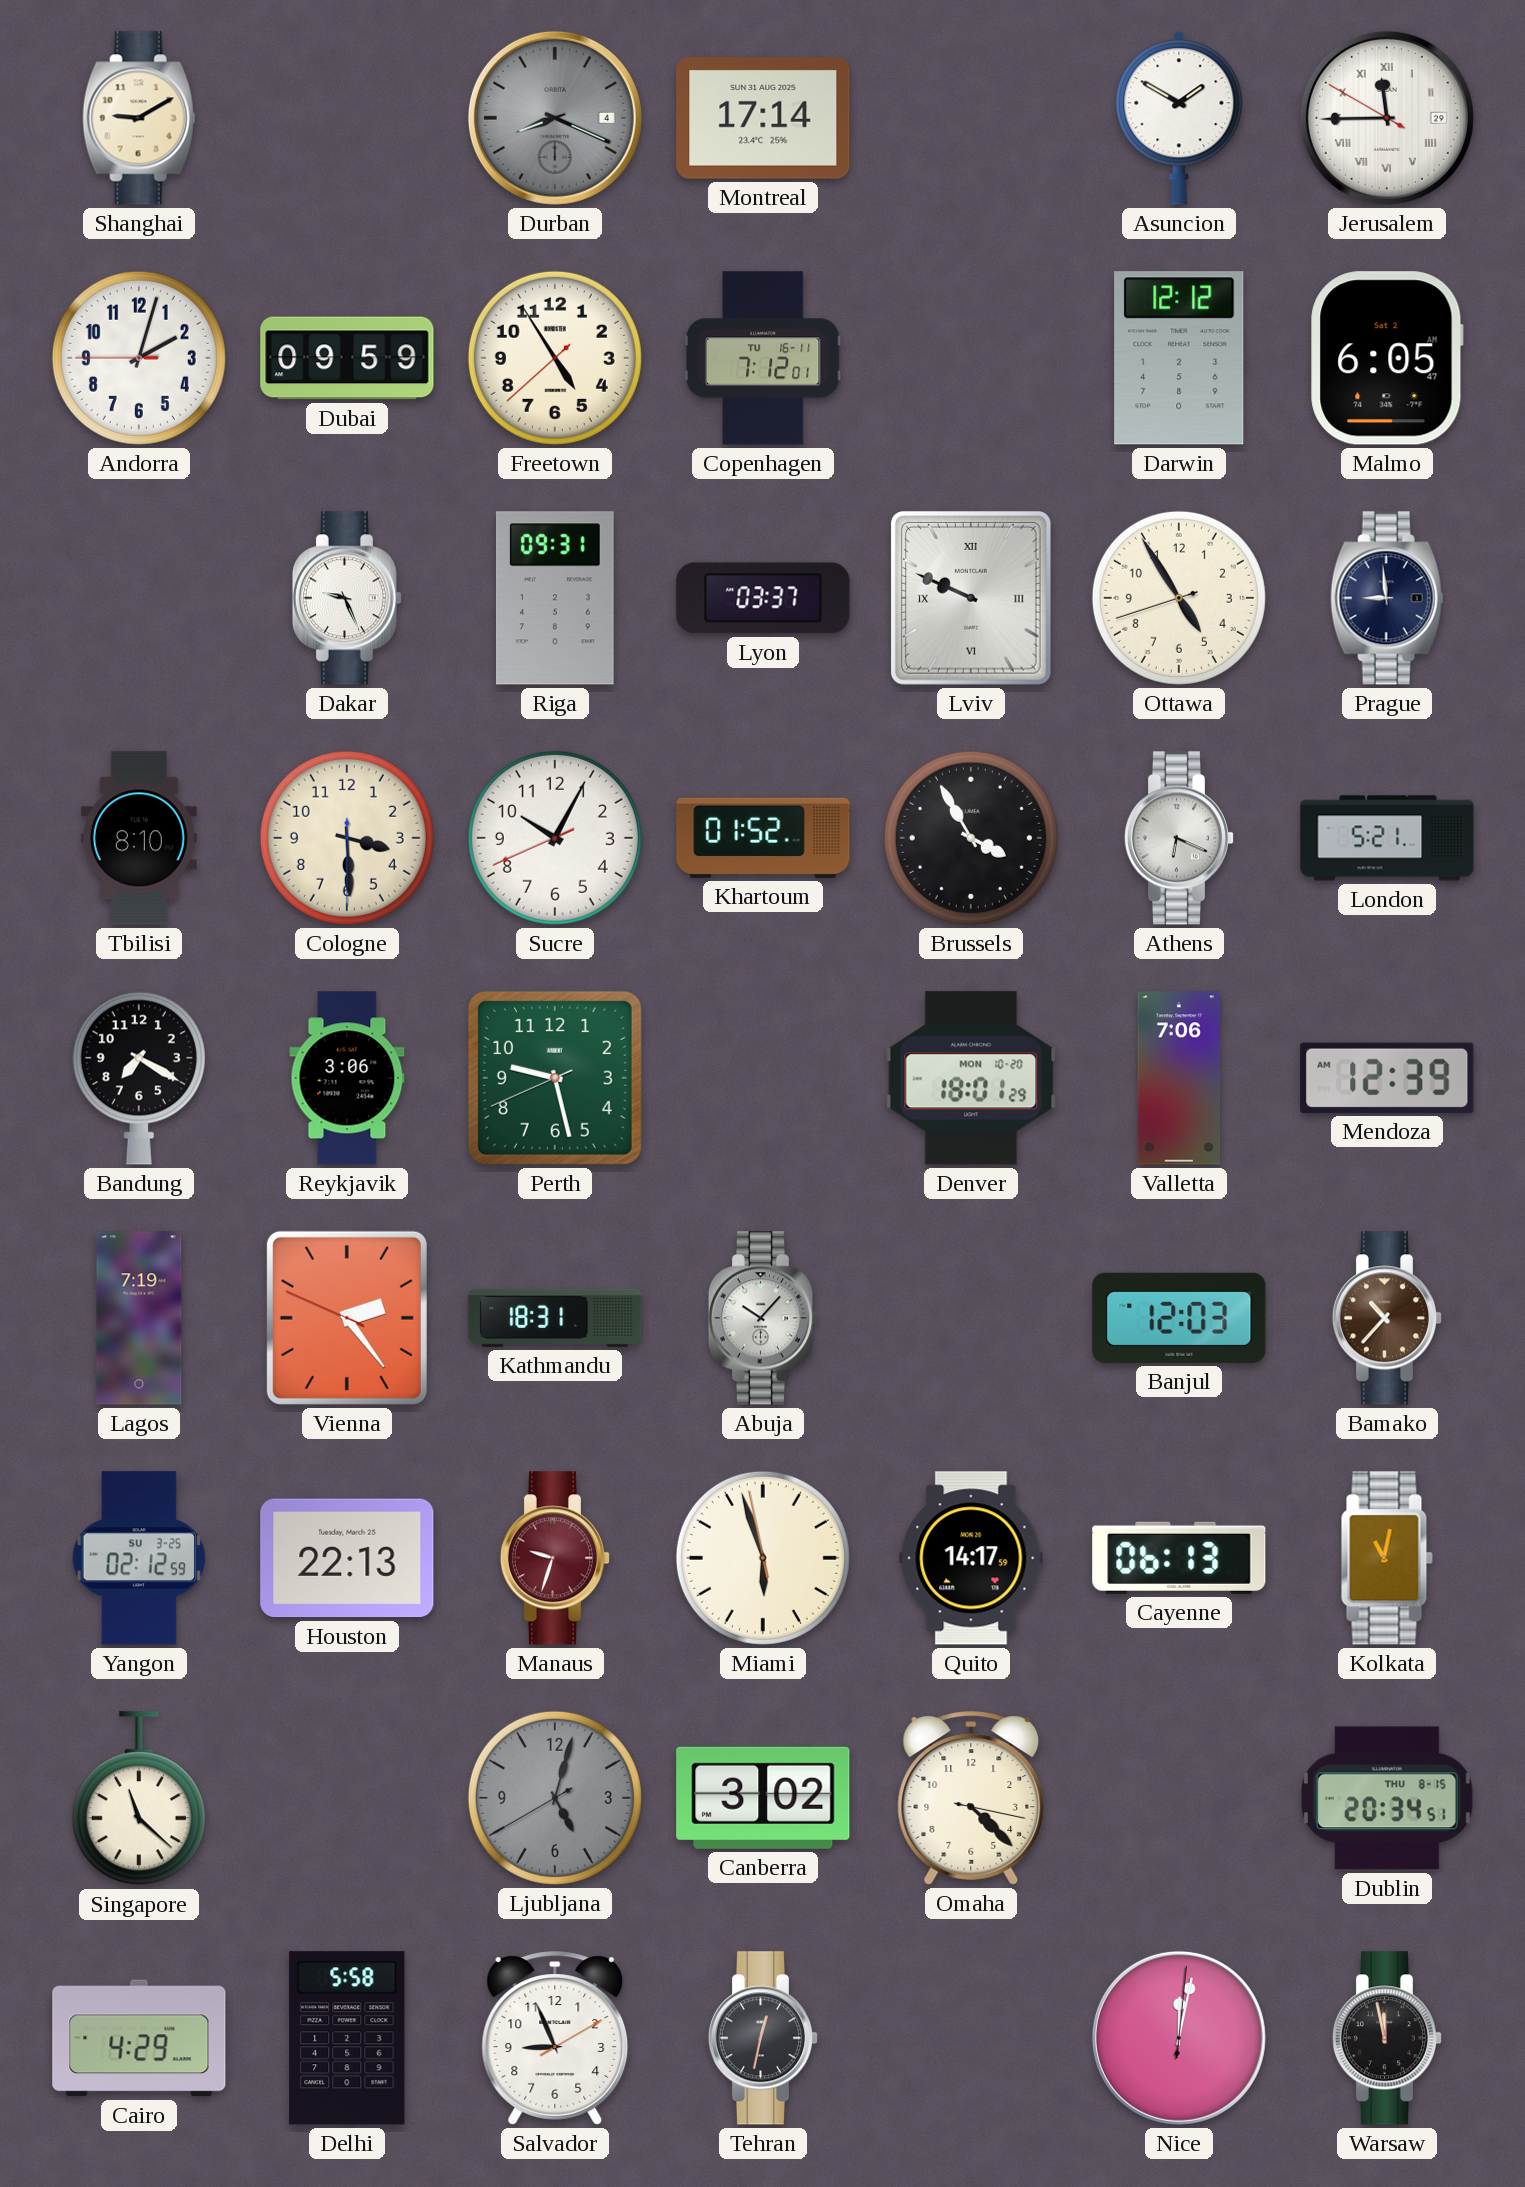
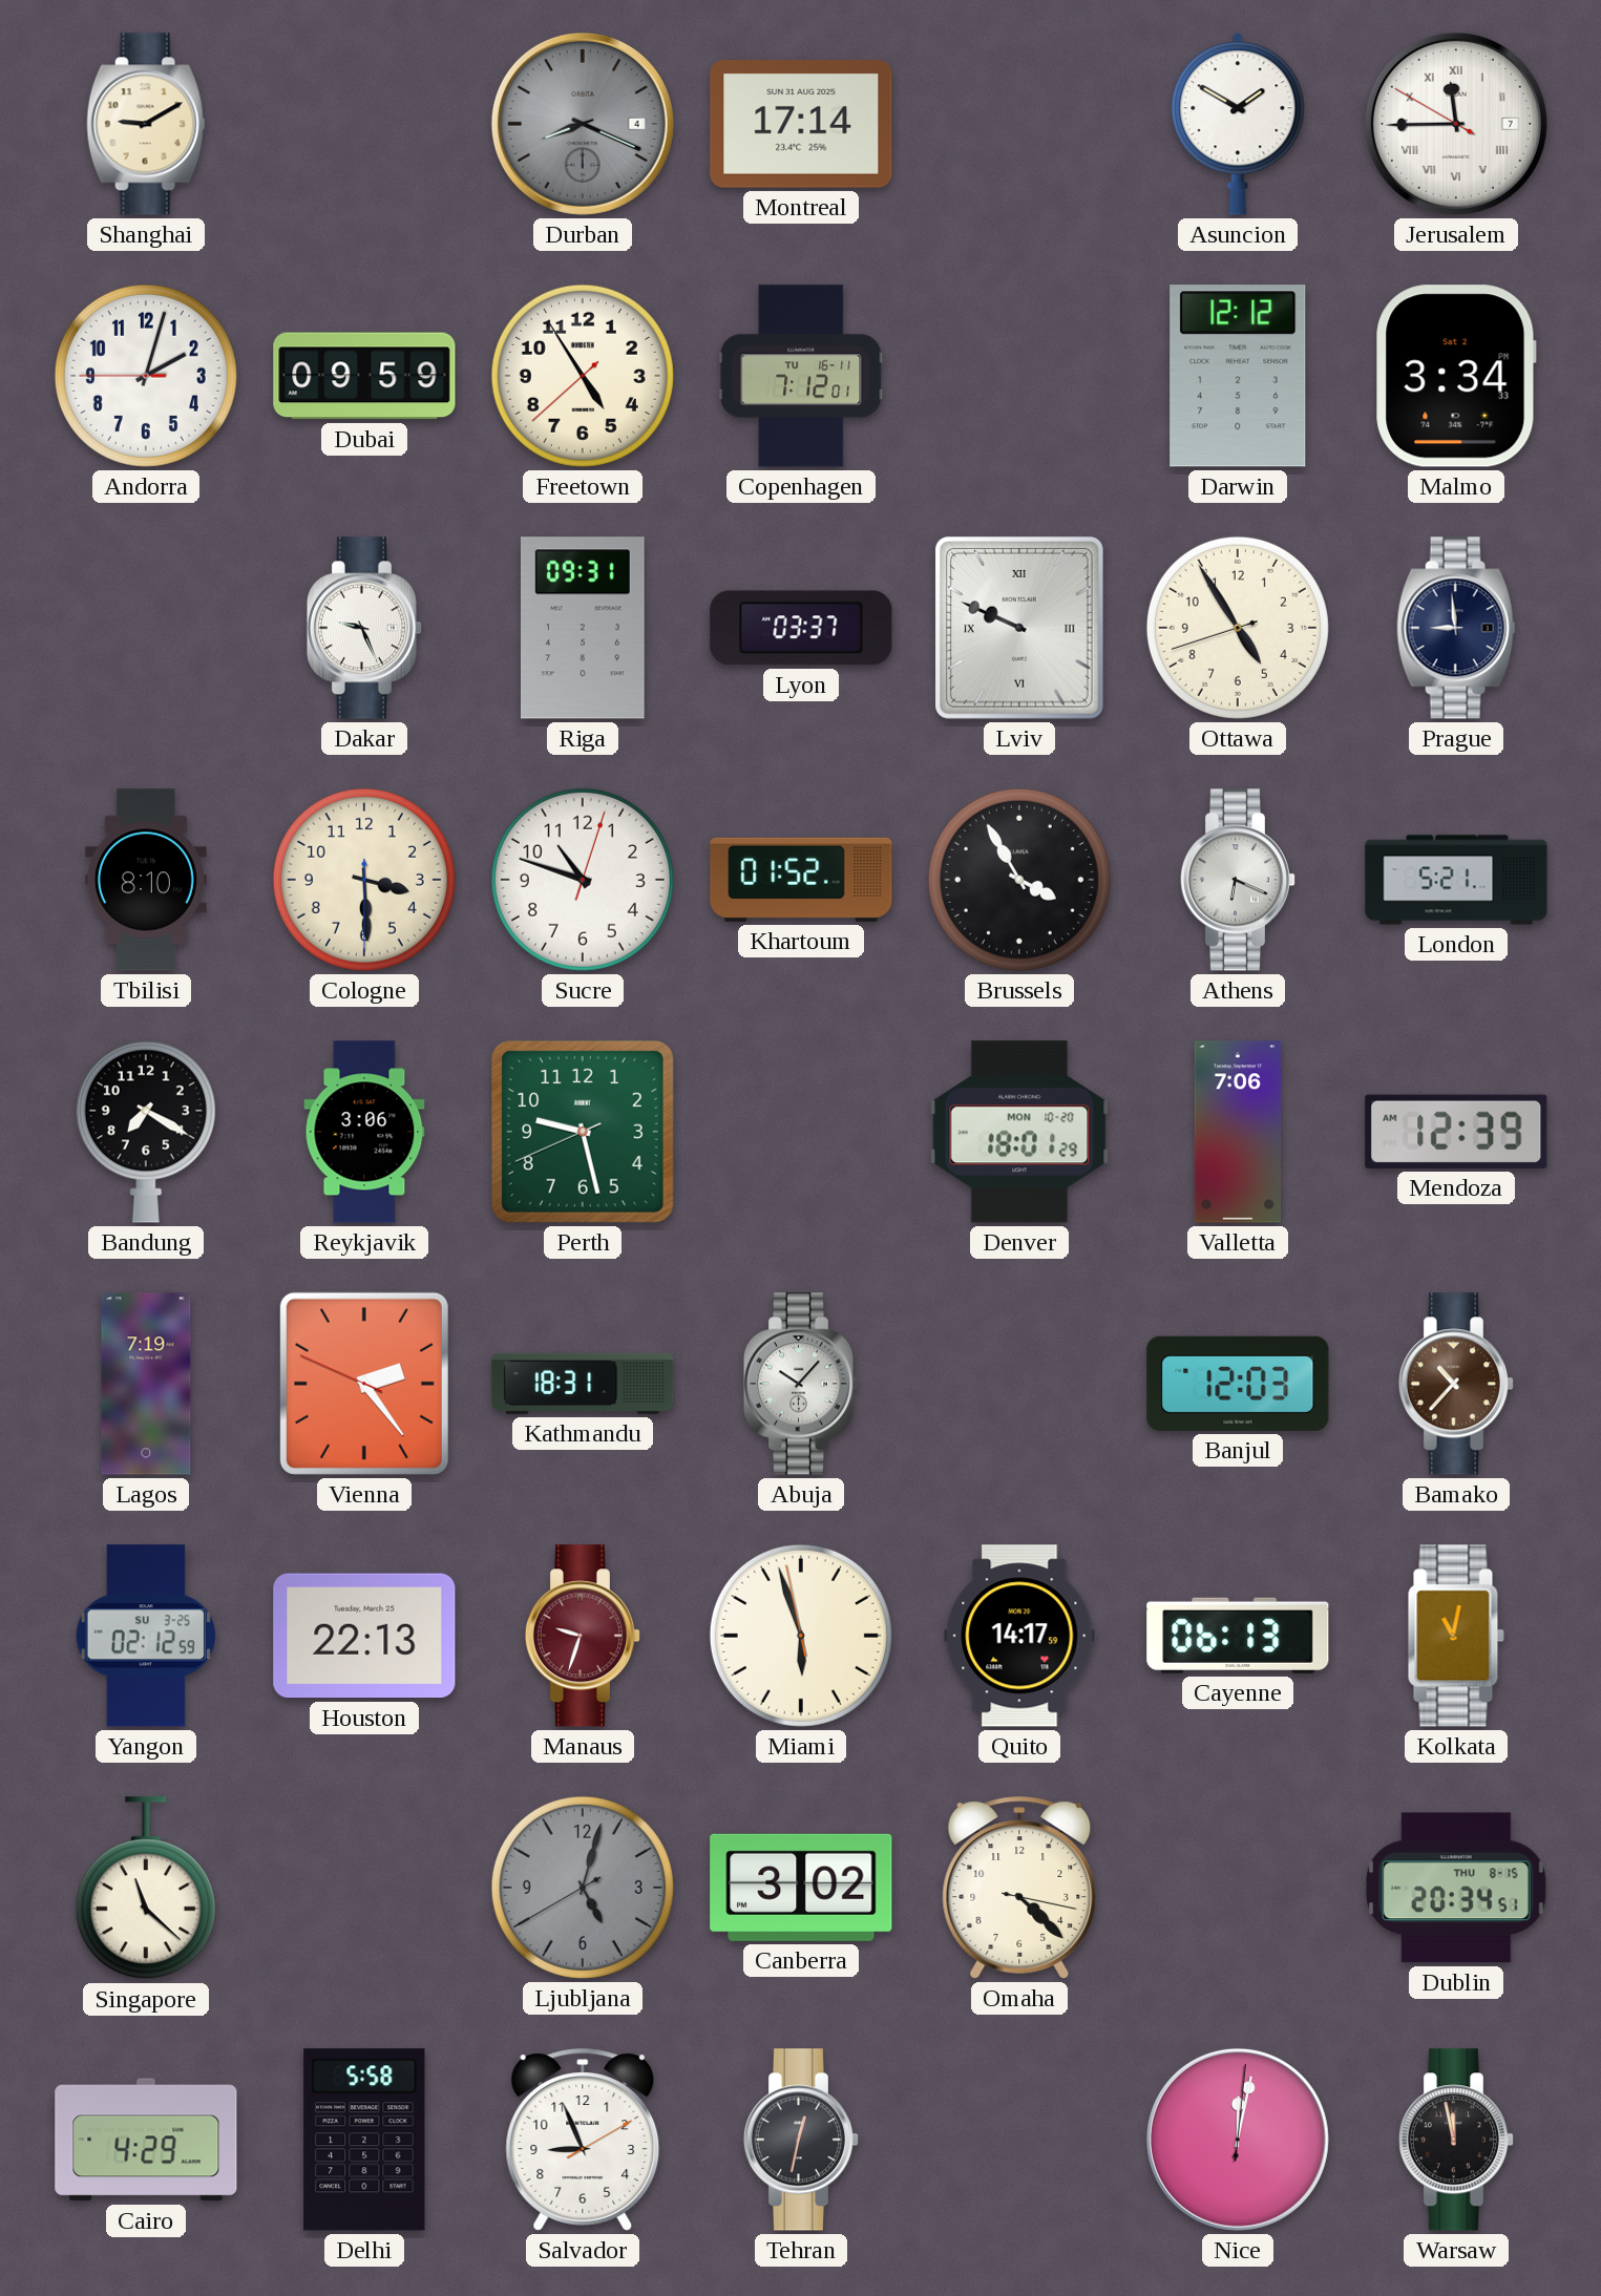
Jerusalem date: 29 -> 7
Malmo: 6:05 -> 3:34
Sucre: 10:04 -> 10:48
